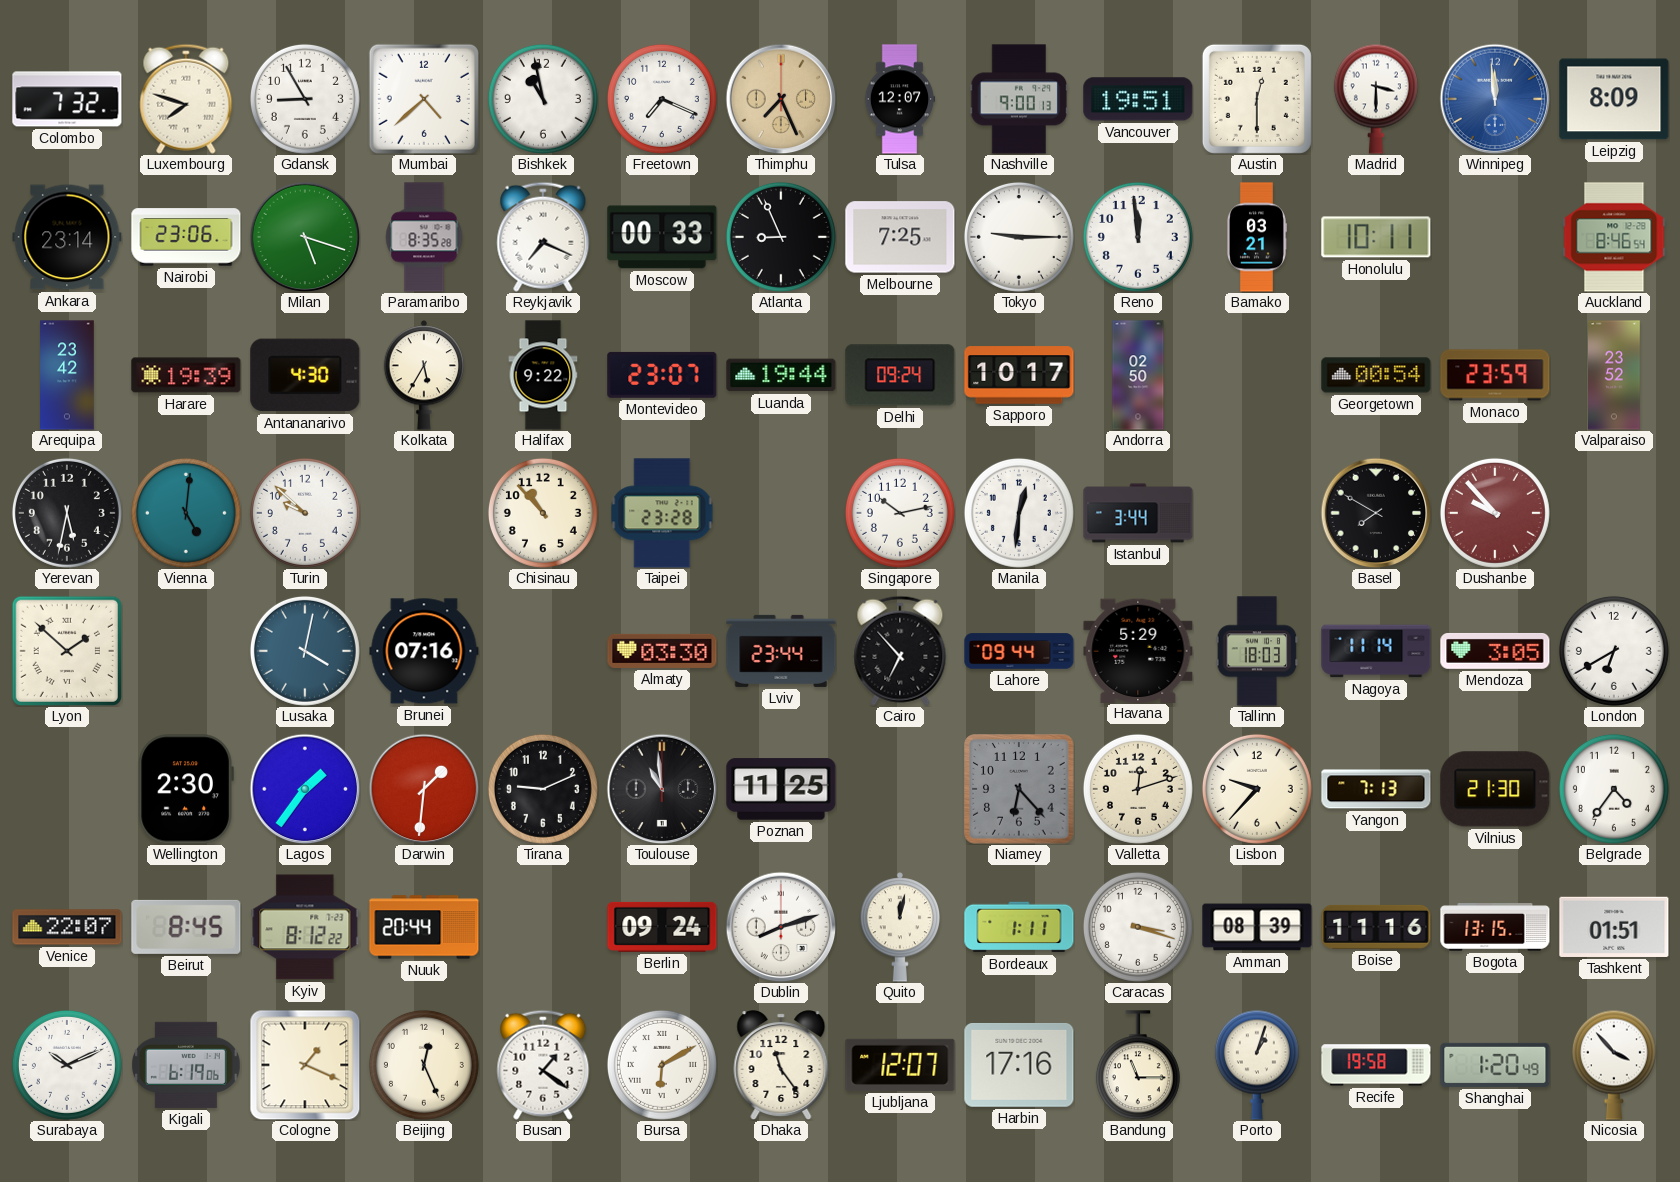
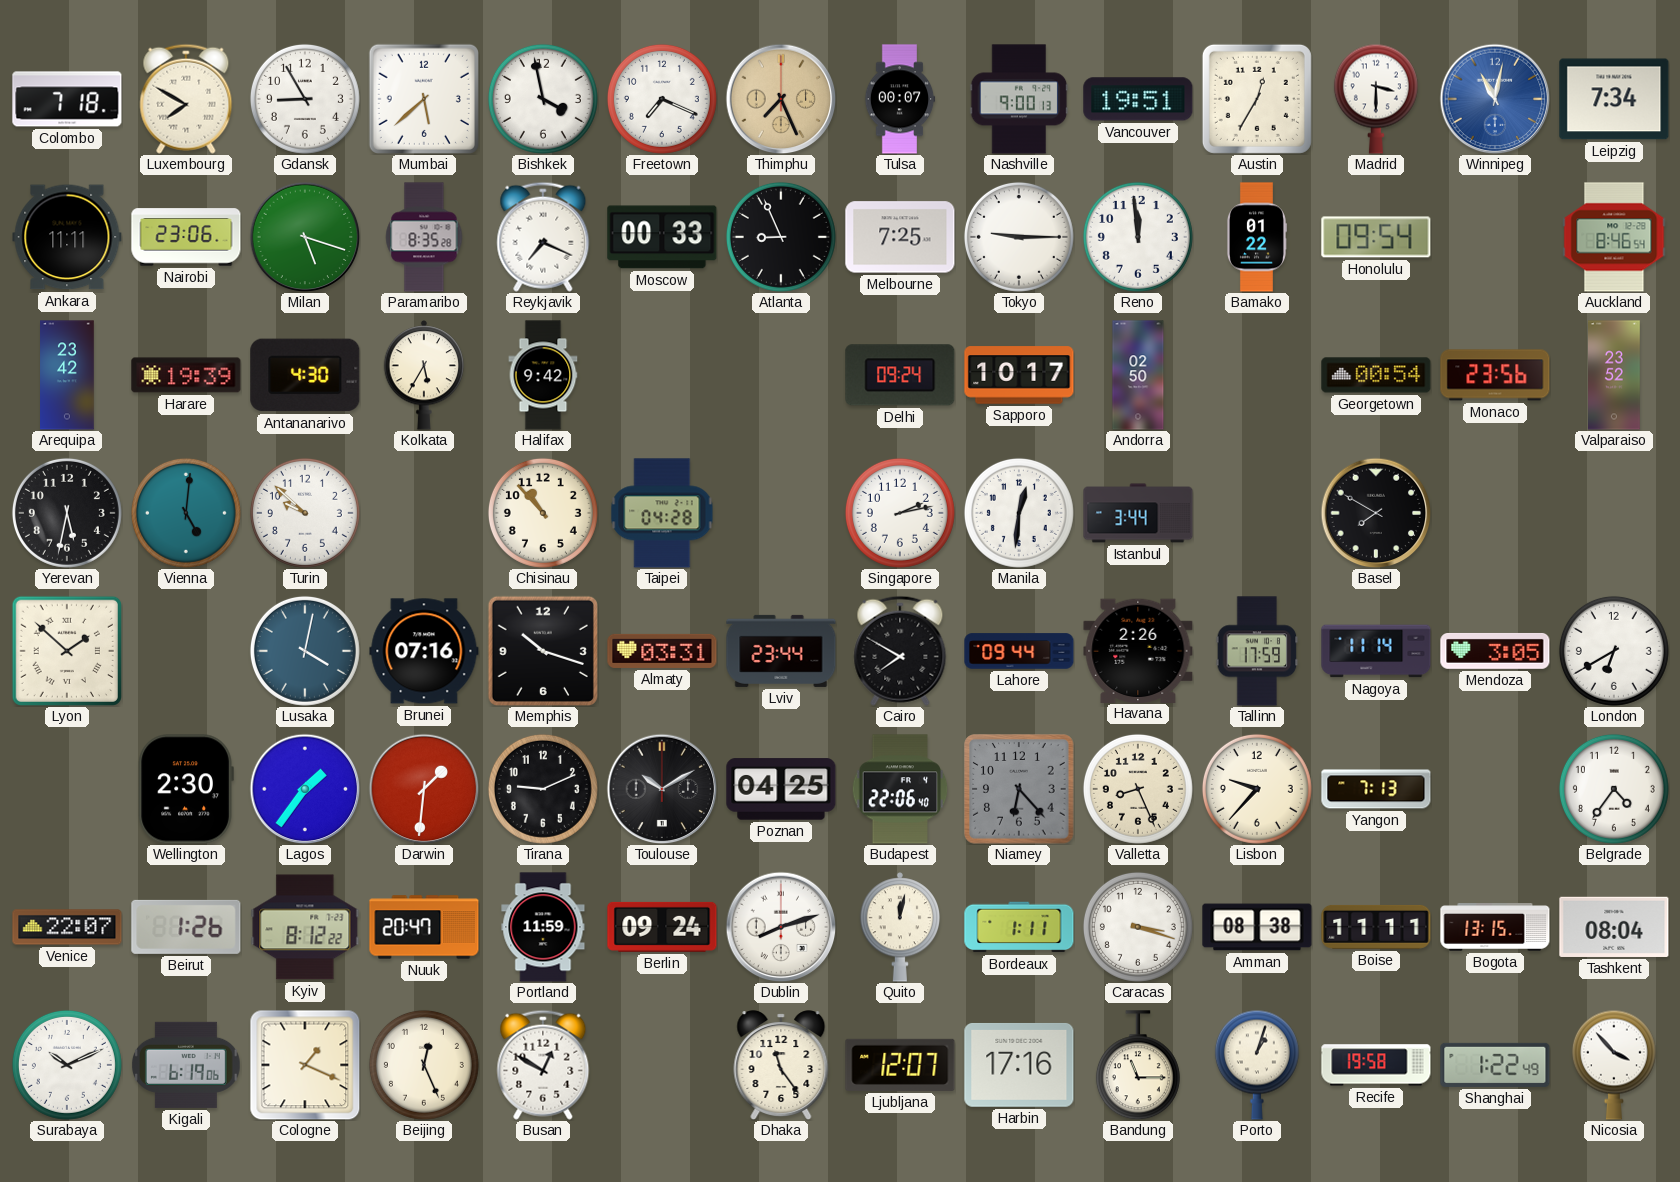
Colombo: 7:32 -> 7:18
Luxembourg: 7:48 -> 7:50
Mumbai: 4:38 -> 5:38
Bishkek: 10:58 -> 3:58
Tulsa: 12:07 -> 00:07
Austin: 12:30 -> 12:35
Winnipeg: 11:59 -> 11:02
Leipzig: 8:09 -> 7:34
Ankara: 23:14 -> 11:11
Bamako: 03:21 -> 01:22
Honolulu: 10:11 -> 09:54
Halifax: 9:22 -> 9:42
Montevideo: 23:07 -> none
Luanda: 19:44 -> none
Monaco: 23:59 -> 23:56
Taipei: 23:28 -> 04:28
Singapore: 10:13 -> 2:13
Dushanbe: 9:53 -> none
Memphis: none -> 10:18
Almaty: 03:30 -> 03:31
Cairo: 6:53 -> 7:50
Havana: 5:29 -> 2:26
Tallinn: 18:03 -> 17:59
Toulouse: 10:59 -> 10:10
Poznan: 11:25 -> 04:25
Budapest: none -> 22:06
Valletta: 12:12 -> 8:26
Vilnius: 21:30 -> none
Beirut: 8:45 -> 1:26
Nuuk: 20:44 -> 20:47
Portland: none -> 11:59
Amman: 08:39 -> 08:38
Boise: 11:16 -> 11:11
Tashkent: 01:51 -> 08:04
Busan: 1:21 -> 12:50
Bursa: 6:10 -> none
Shanghai: 1:20 -> 1:22
